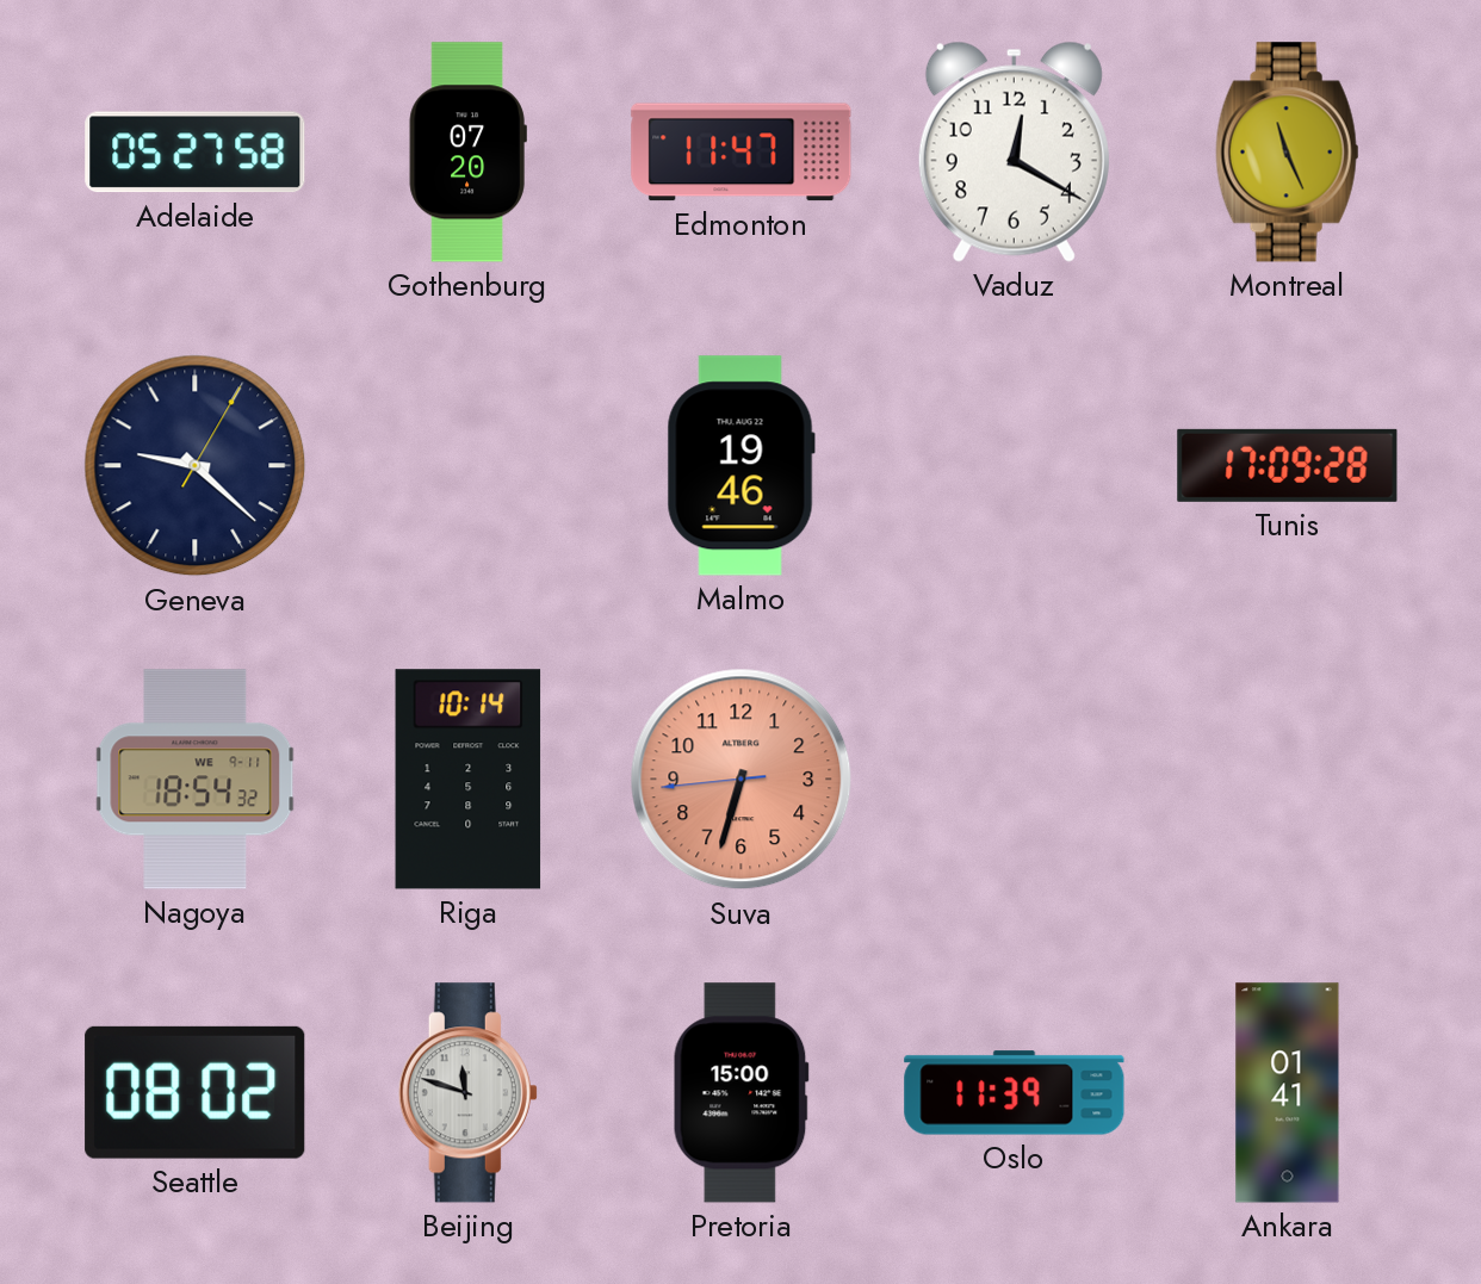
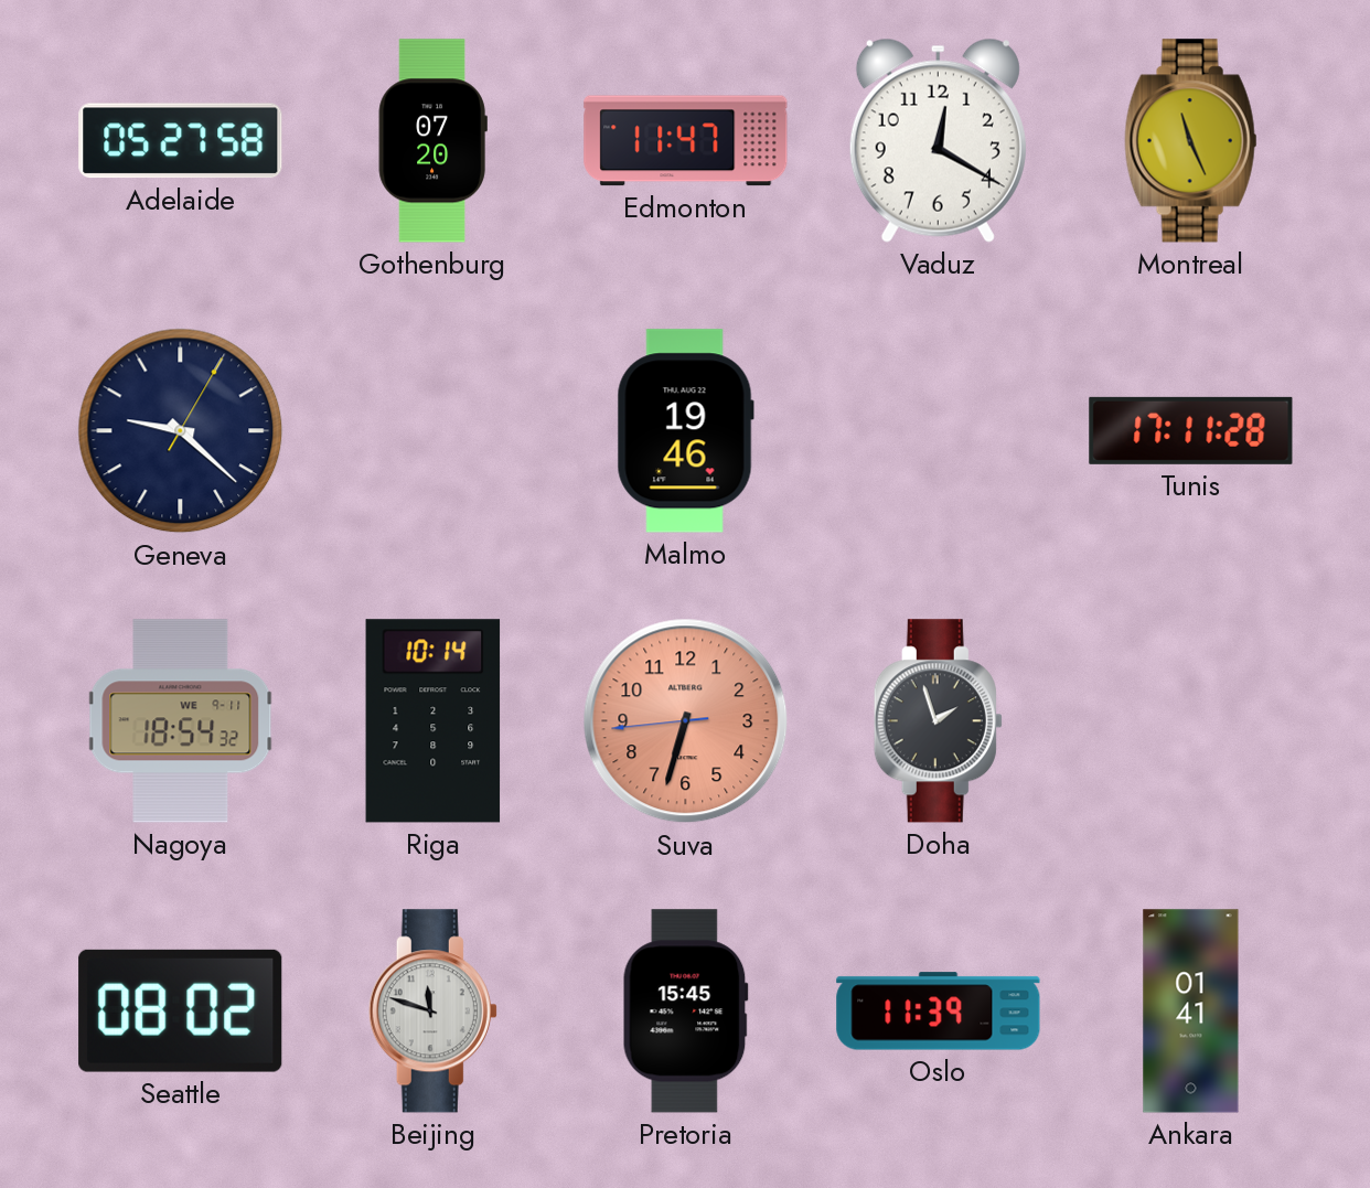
Tunis: 17:09 -> 17:11
Doha: none -> 1:57
Pretoria: 15:00 -> 15:45
